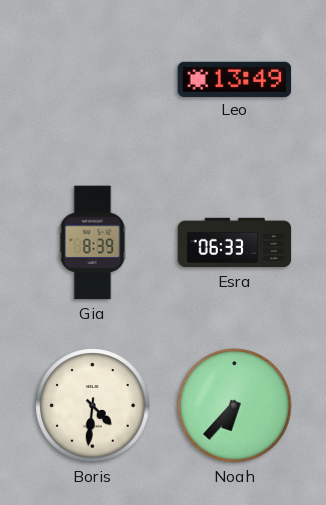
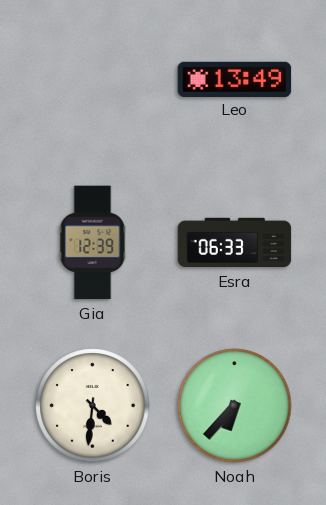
Gia: 8:39 -> 12:39
